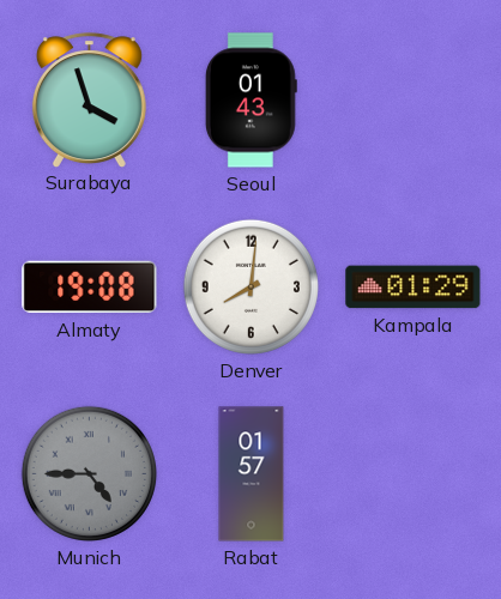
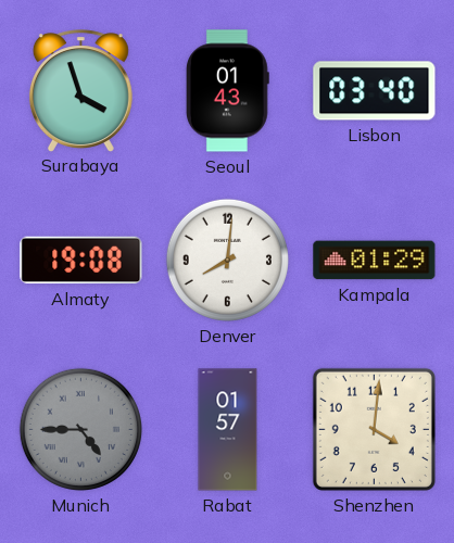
Lisbon: none -> 03:40
Shenzhen: none -> 4:01
